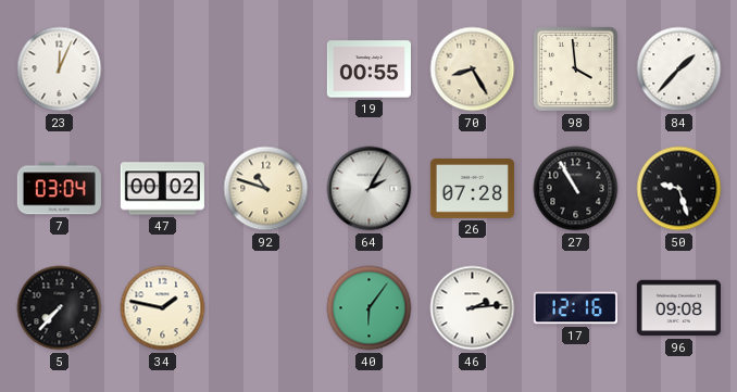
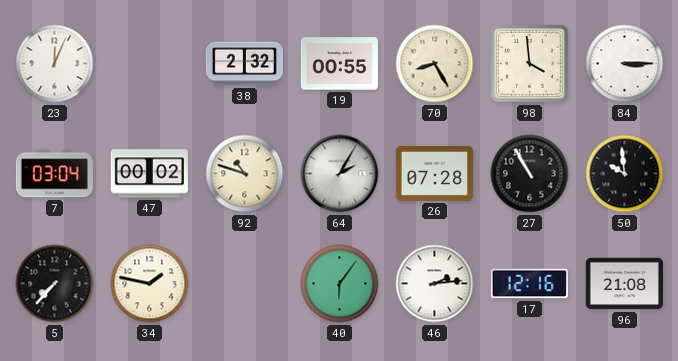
38: none -> 2:32
84: 1:37 -> 3:15
50: 9:27 -> 9:59
96: 09:08 -> 21:08
